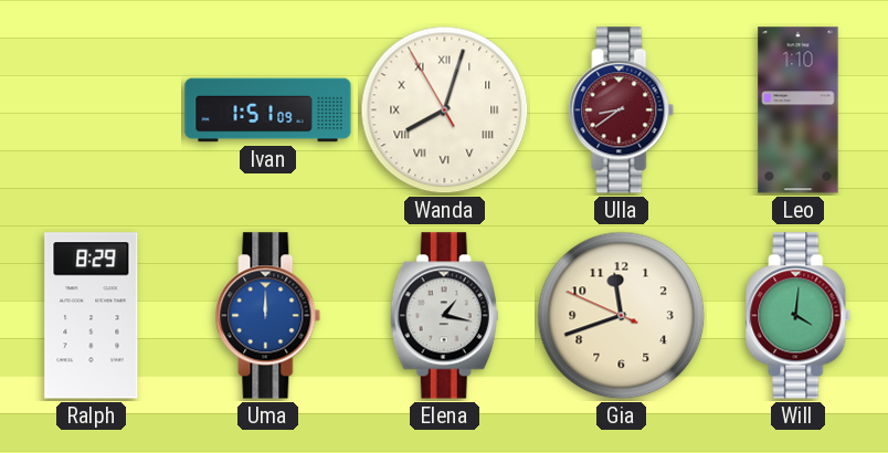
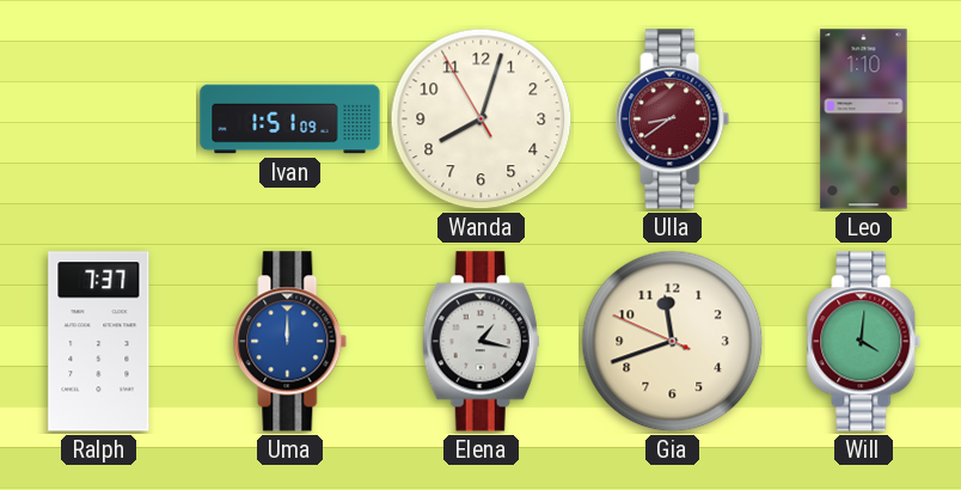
Wanda numerals: Roman -> Arabic
Ralph: 8:29 -> 7:37
